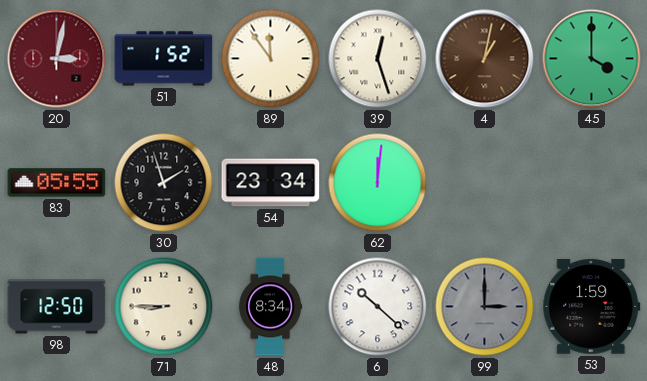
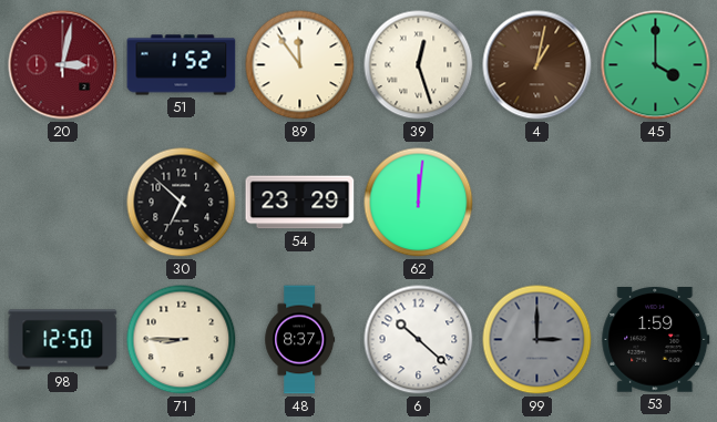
83: 05:55 -> none
30: 1:57 -> 6:52
54: 23:34 -> 23:29
48: 8:34 -> 8:37
